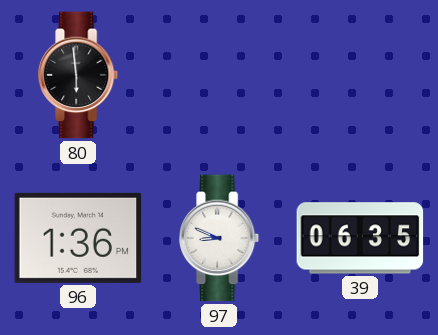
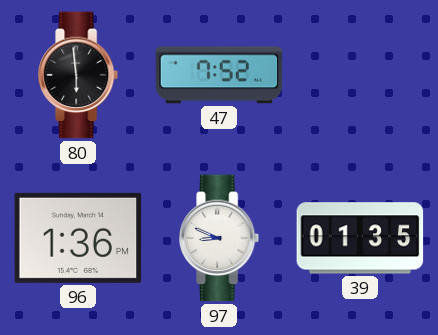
47: none -> 7:52
39: 06:35 -> 01:35
